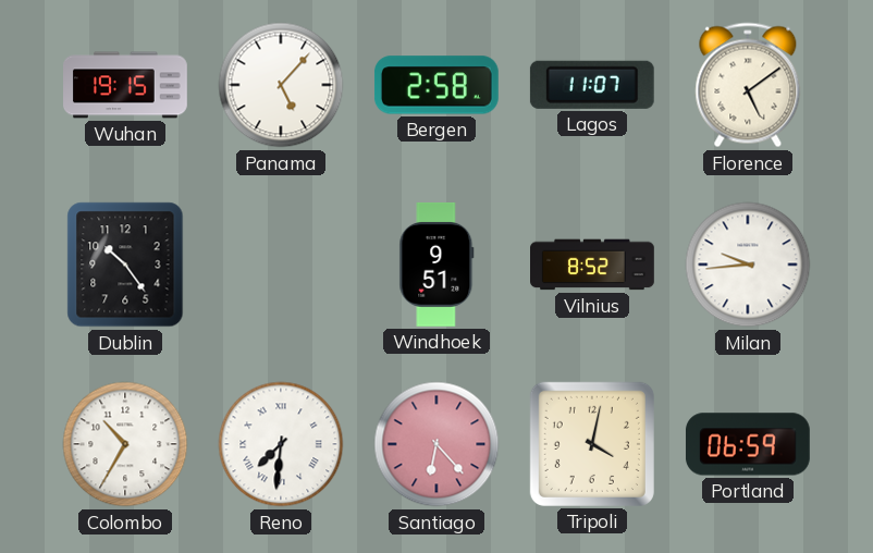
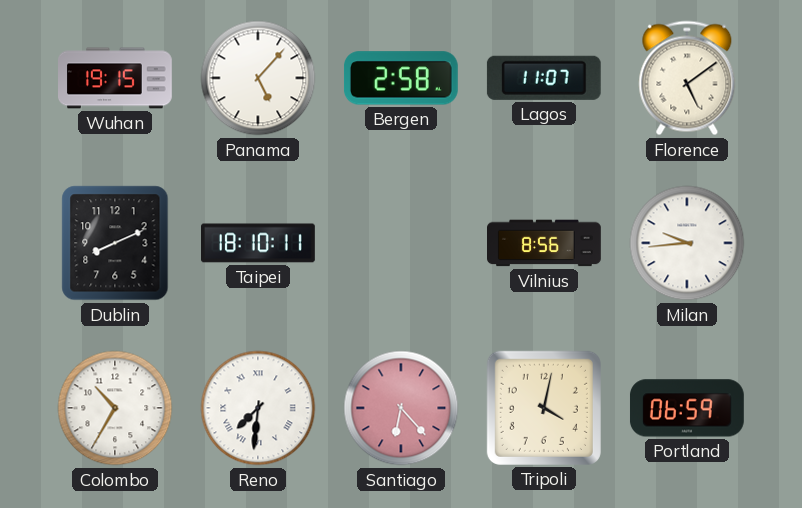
Dublin: 10:24 -> 8:11
Taipei: none -> 18:10
Windhoek: 9:51 -> none
Vilnius: 8:52 -> 8:56
